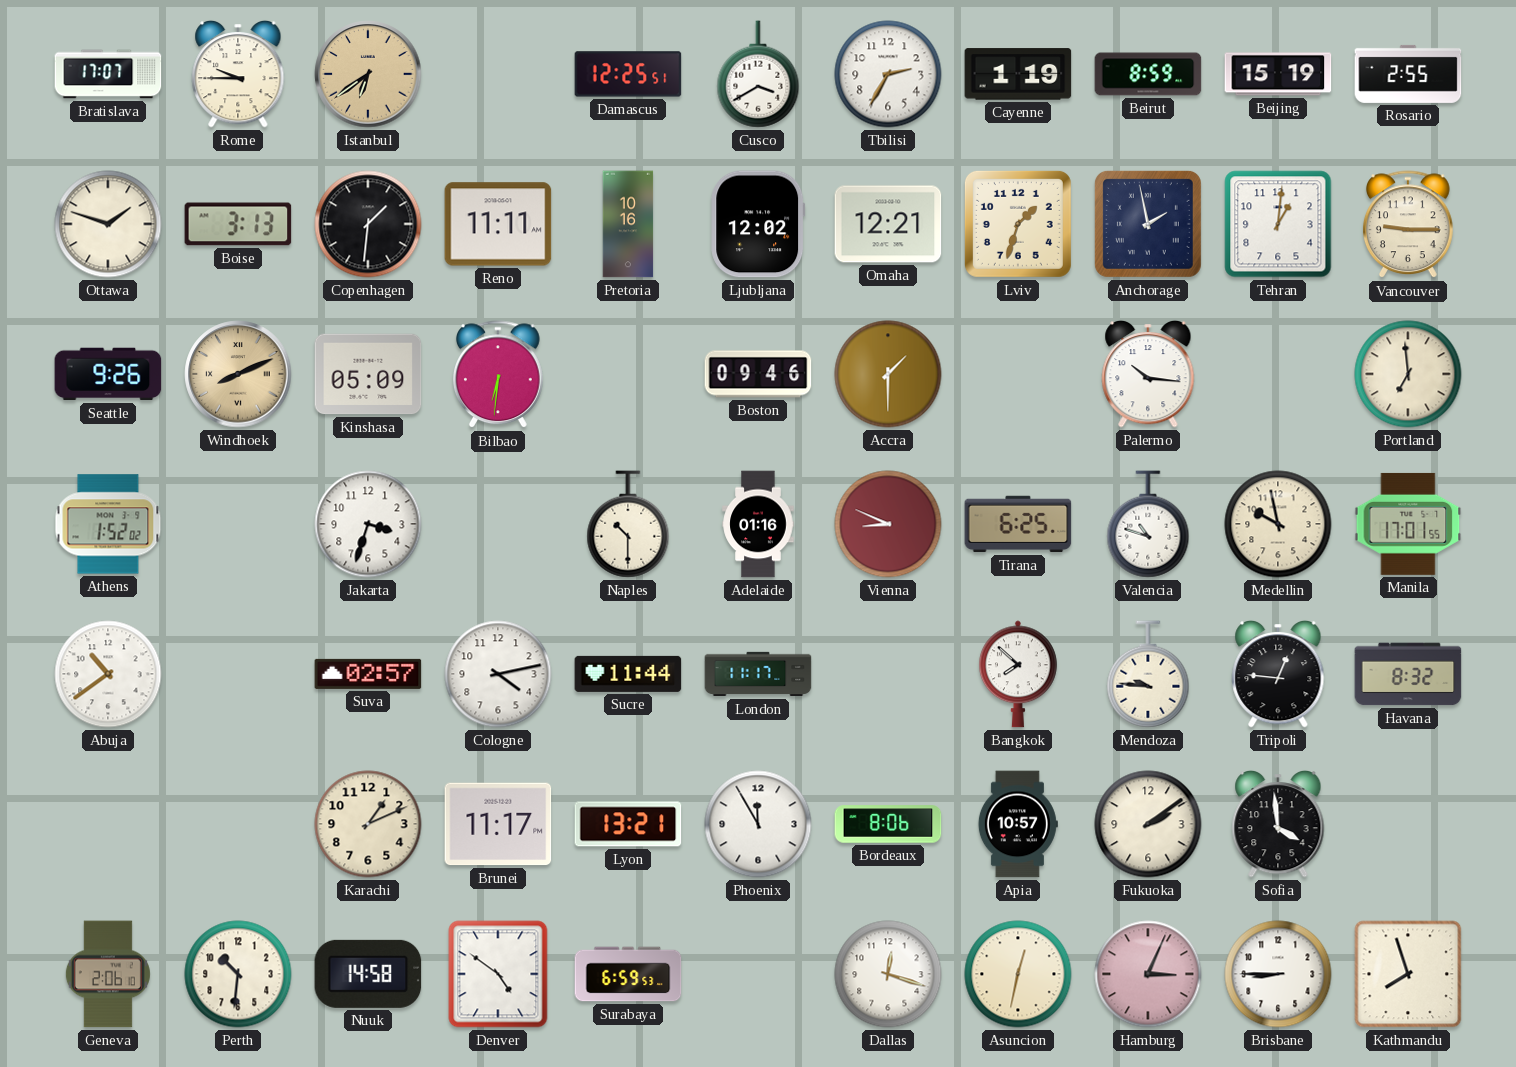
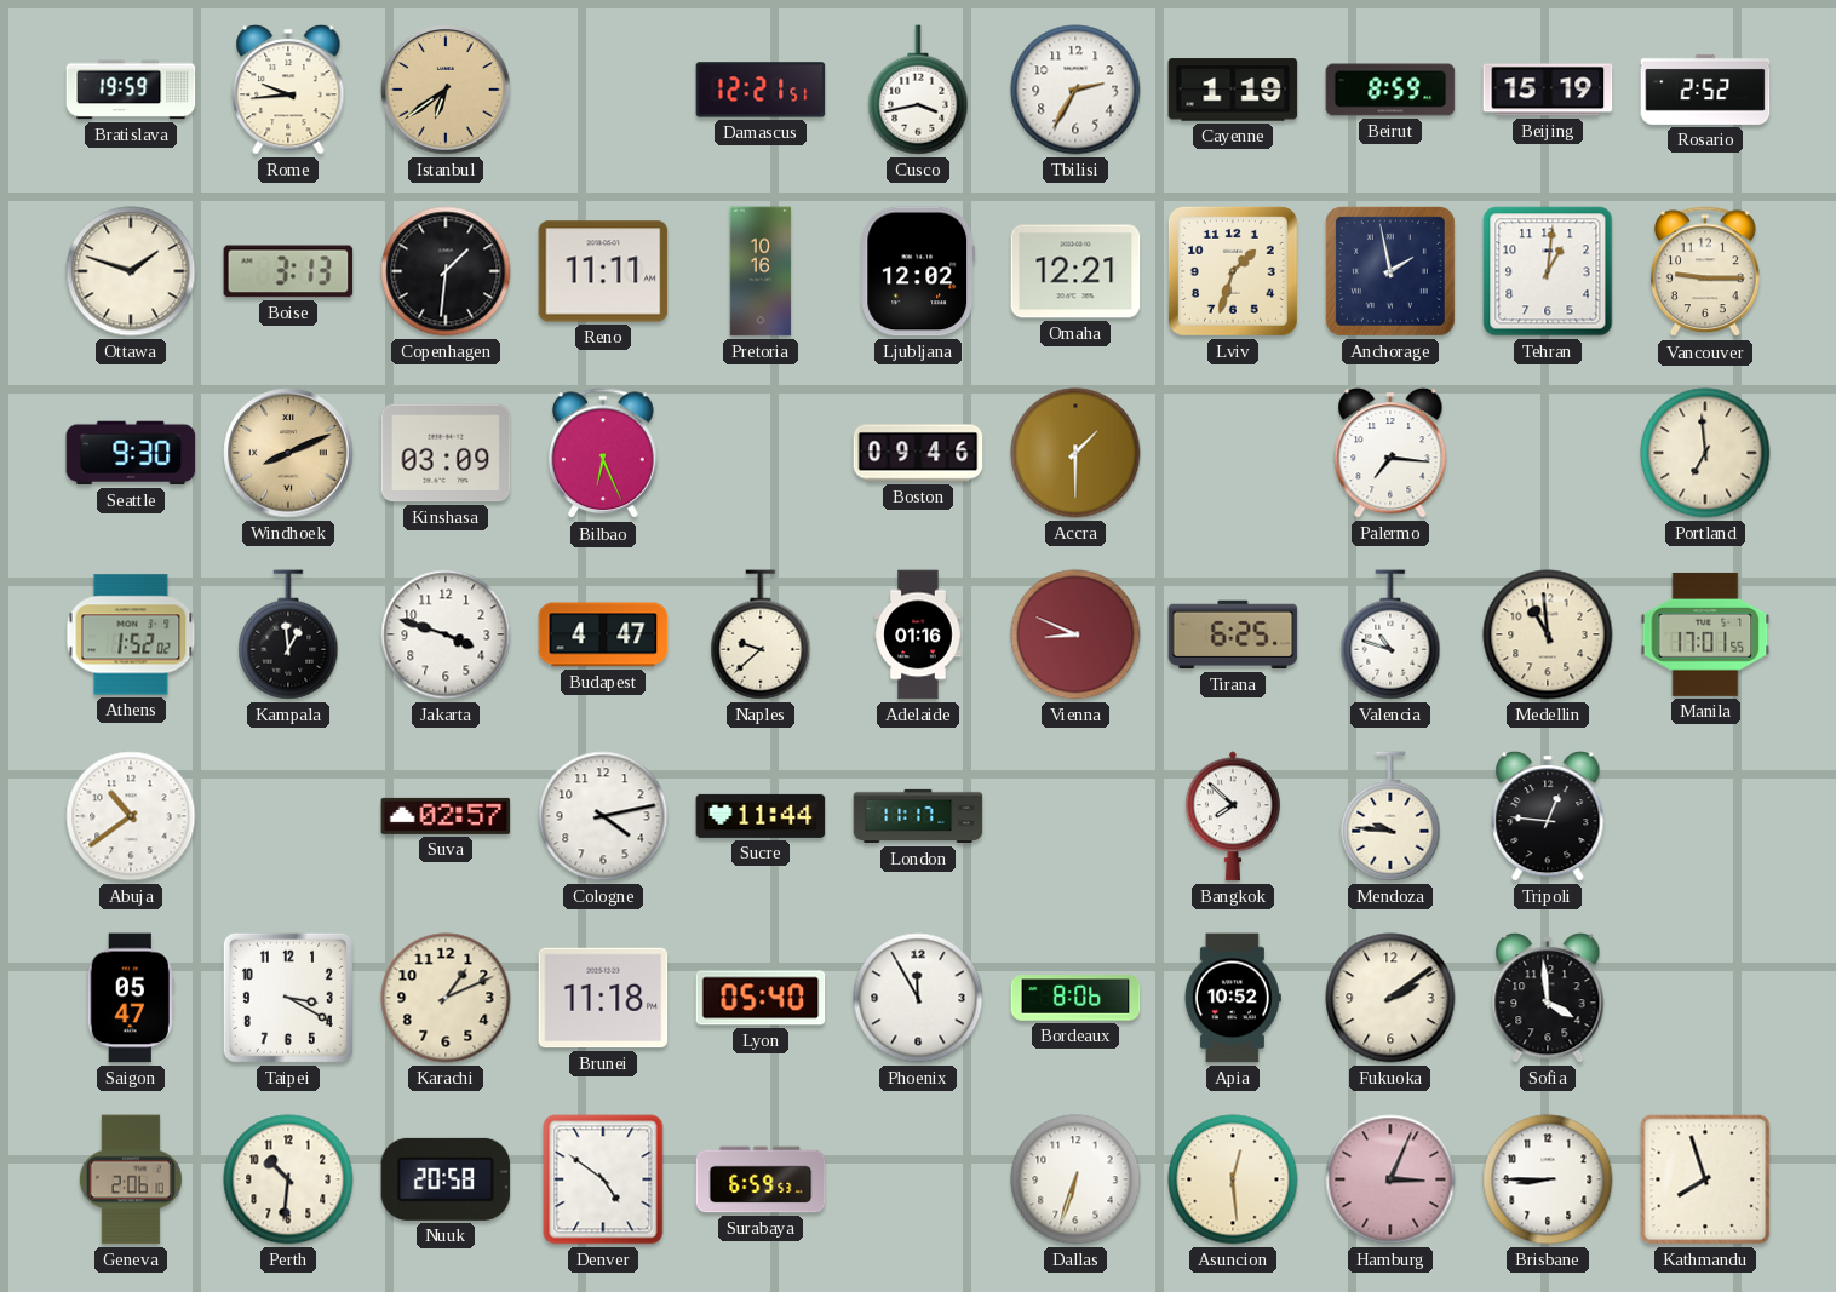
Bratislava: 17:07 -> 19:59
Rome: 9:45 -> 9:44
Damascus: 12:25 -> 12:21
Cusco: 3:40 -> 3:43
Rosario: 2:55 -> 2:52
Seattle: 9:26 -> 9:30
Kinshasa: 05:09 -> 03:09
Bilbao: 6:31 -> 6:26
Palermo: 10:16 -> 7:16
Kampala: none -> 12:59
Jakarta: 3:33 -> 3:48
Budapest: none -> 4:47
Naples: 10:30 -> 9:38
Medellin: 9:58 -> 10:59
Havana: 8:32 -> none
Saigon: none -> 05:47
Taipei: none -> 3:20
Brunei: 11:17 -> 11:18
Lyon: 13:21 -> 05:40
Apia: 10:57 -> 10:52
Nuuk: 14:58 -> 20:58
Dallas: 12:18 -> 6:33
Asuncion: 12:32 -> 12:29
